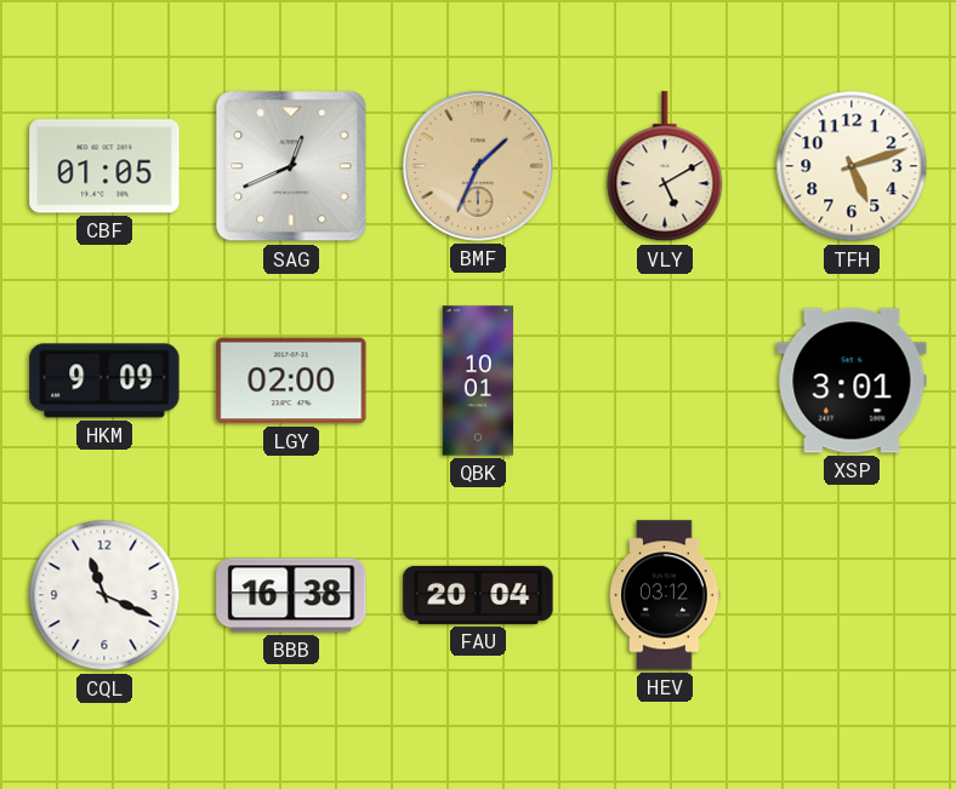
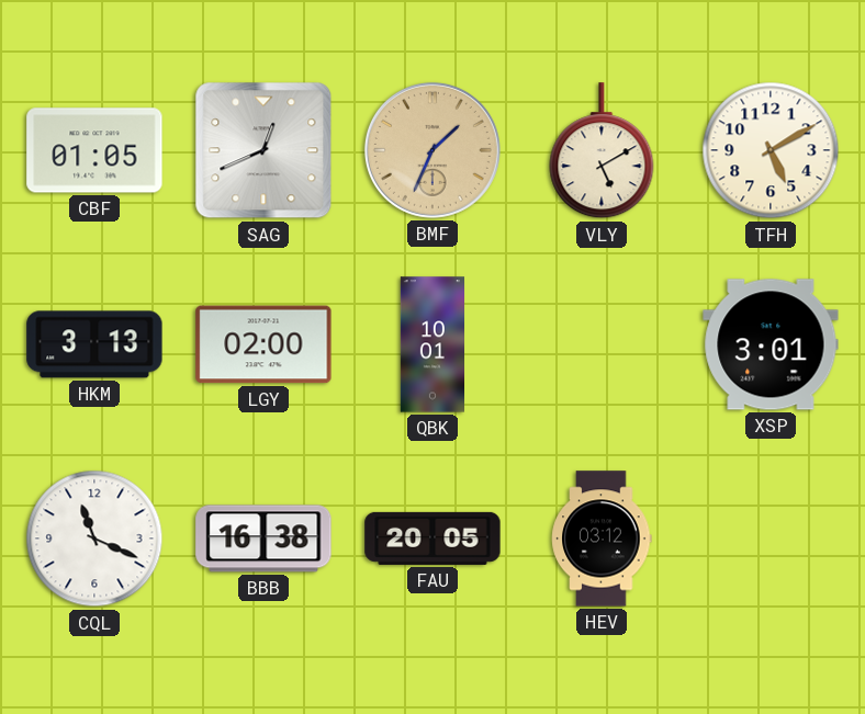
TFH: 5:12 -> 5:10
HKM: 9:09 -> 3:13
FAU: 20:04 -> 20:05
